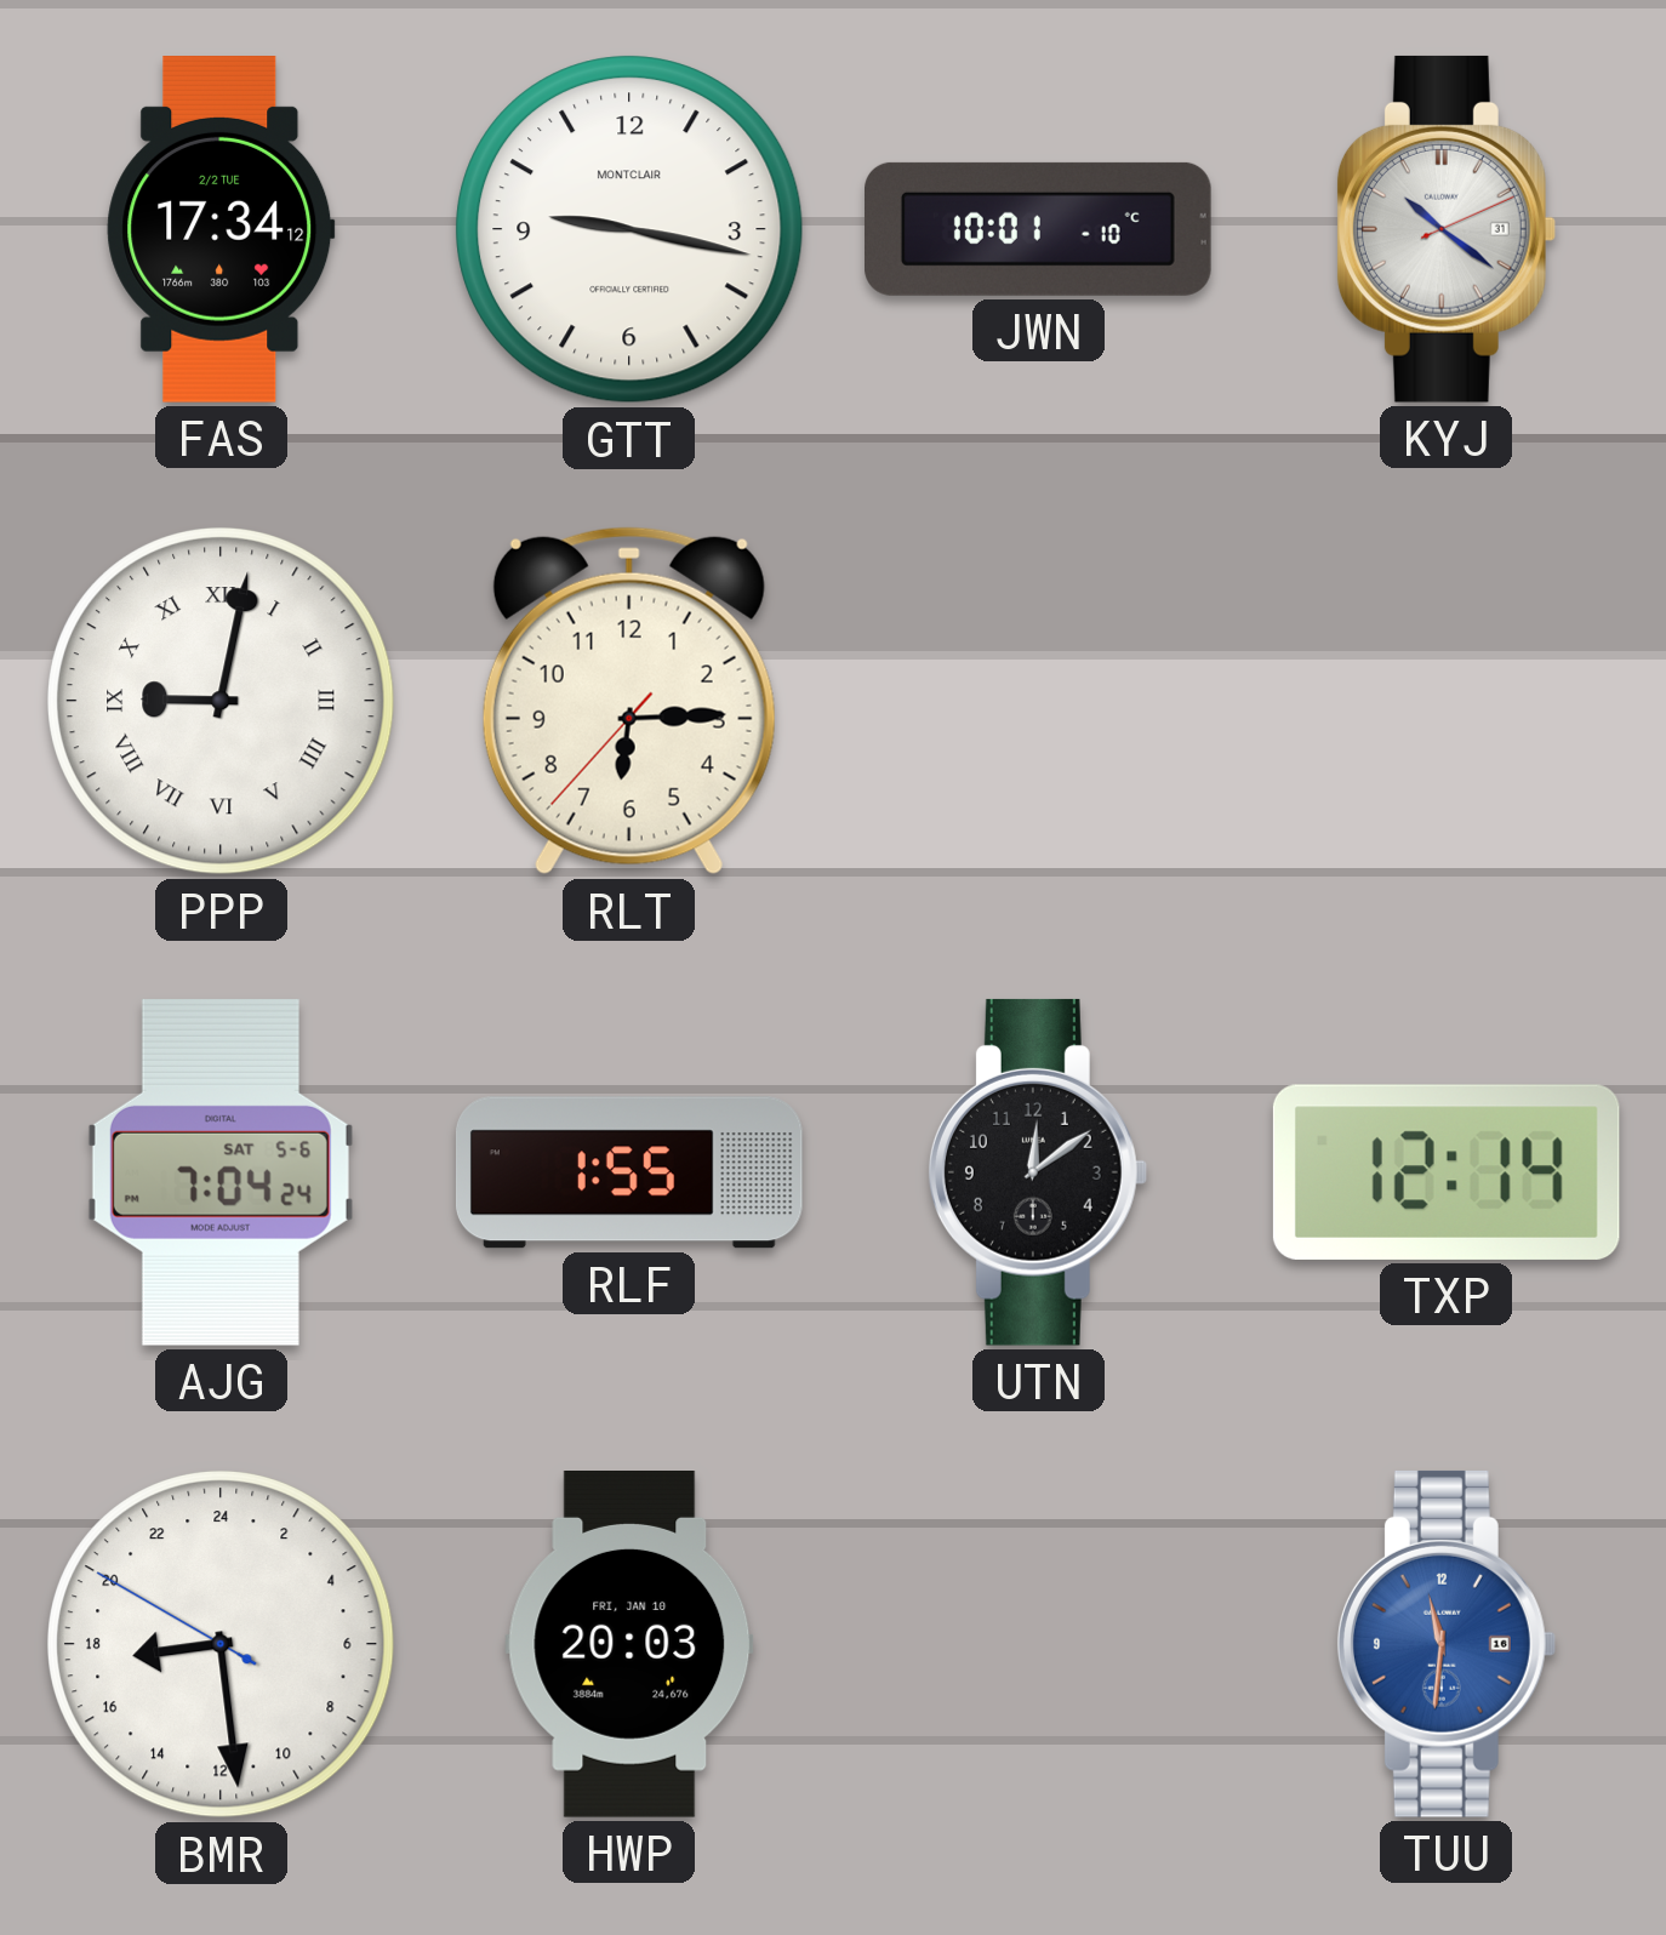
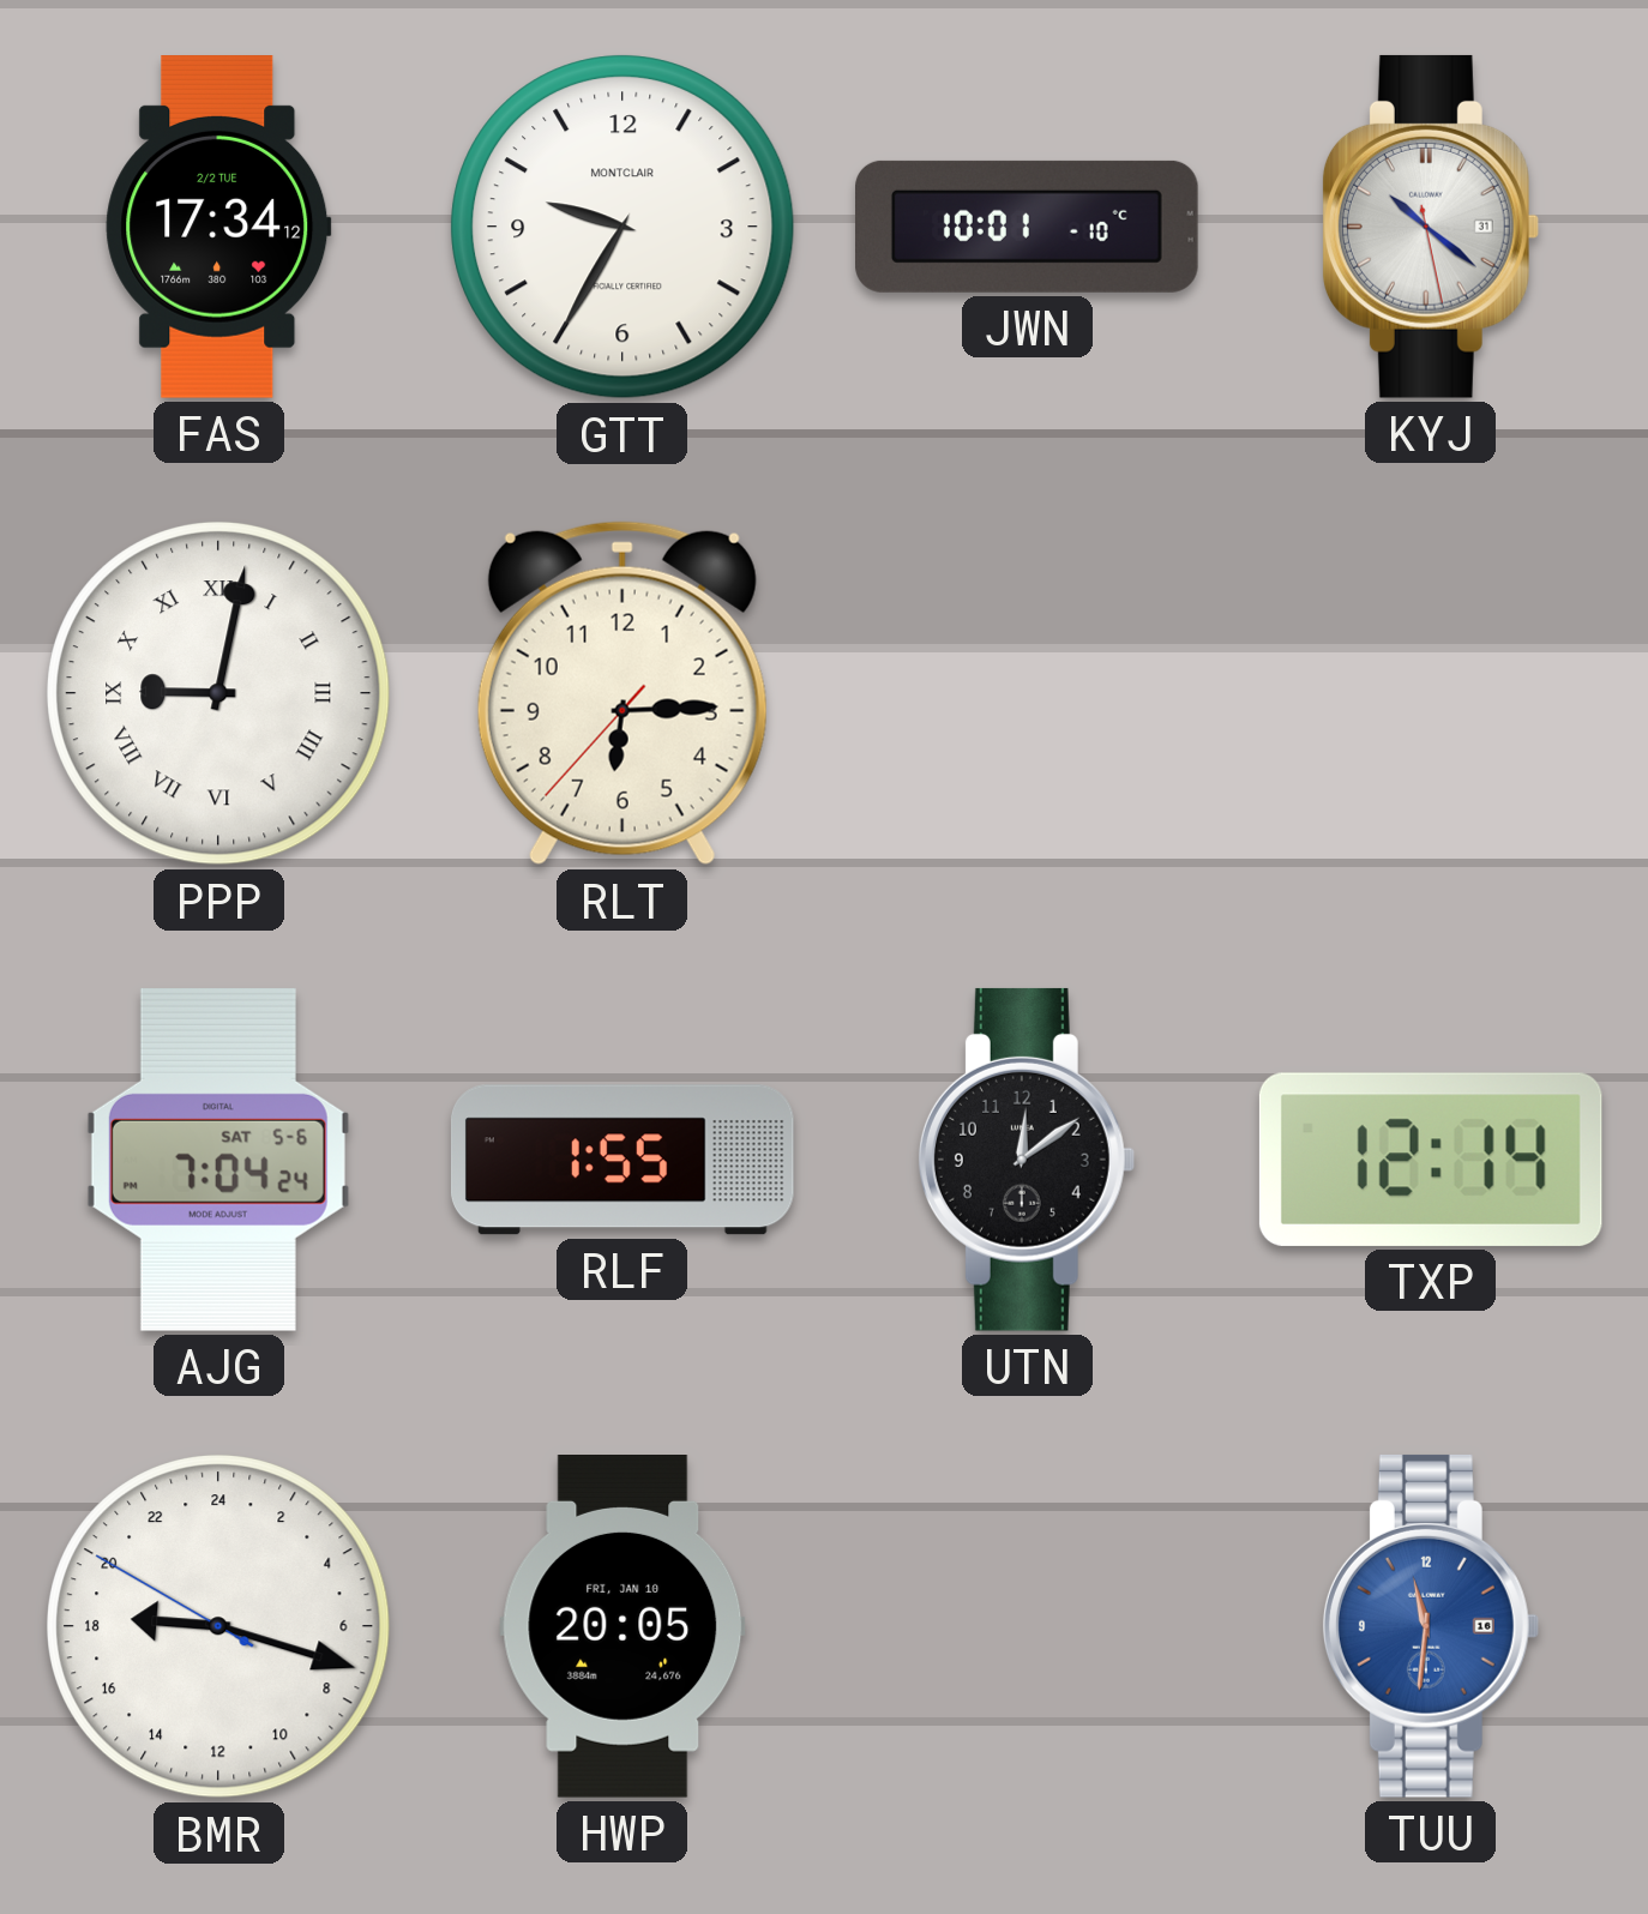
GTT: 9:17 -> 9:35
KYJ: 10:21:11 -> 10:21:28
BMR: 17:28 -> 18:17
HWP: 20:03 -> 20:05
